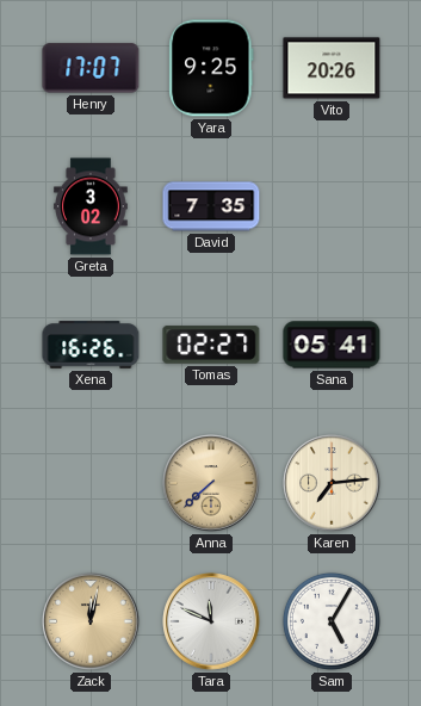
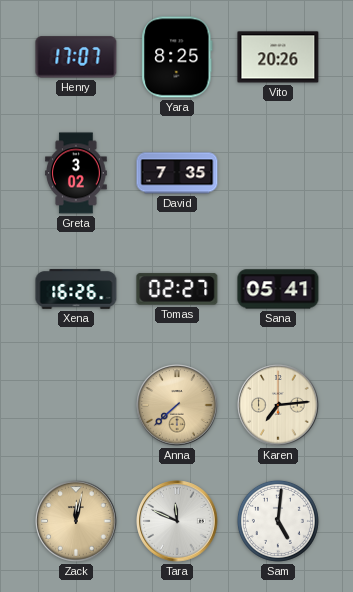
Yara: 9:25 -> 8:25
Sam: 5:05 -> 5:01
